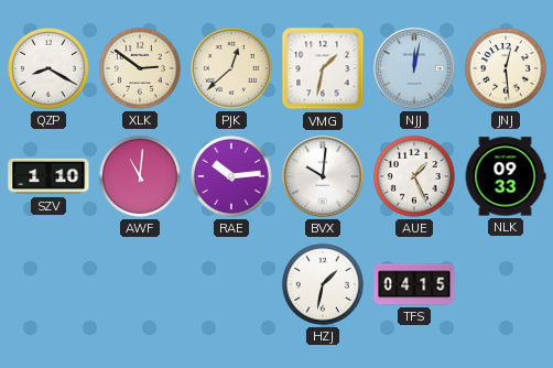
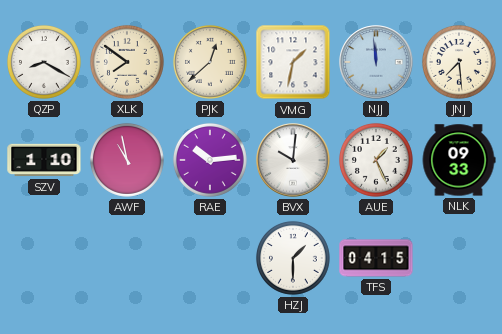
XLK: 2:51 -> 7:51
NJJ: 12:02 -> 11:59
JNJ: 12:29 -> 7:29
AWF: 11:01 -> 10:58
HZJ: 1:32 -> 1:30
